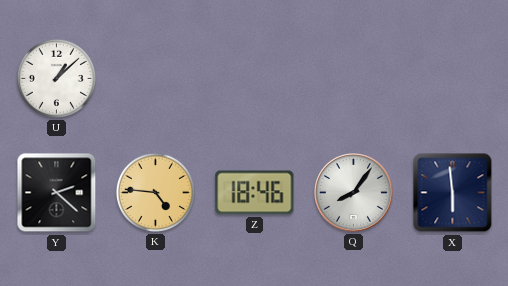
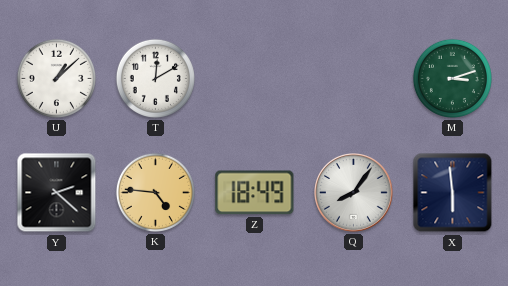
T: none -> 12:10
M: none -> 3:12
Z: 18:46 -> 18:49
